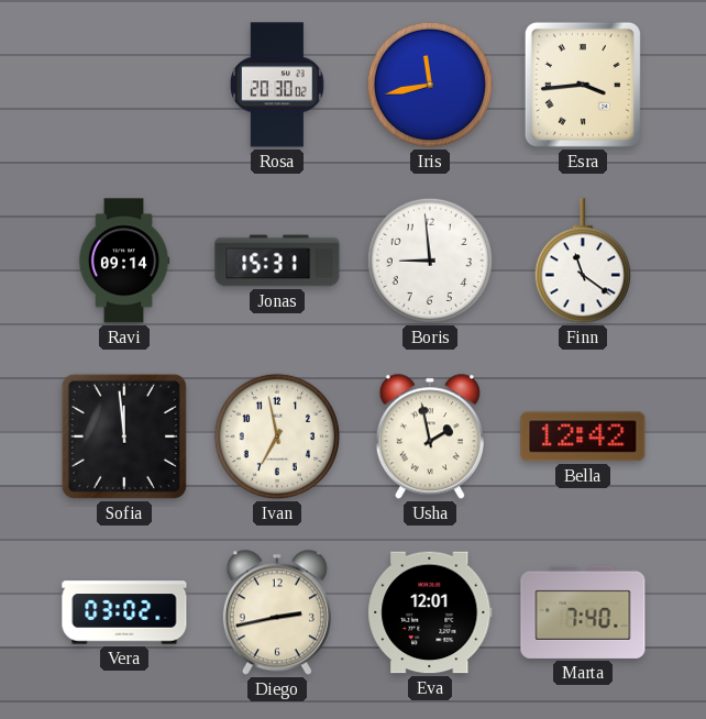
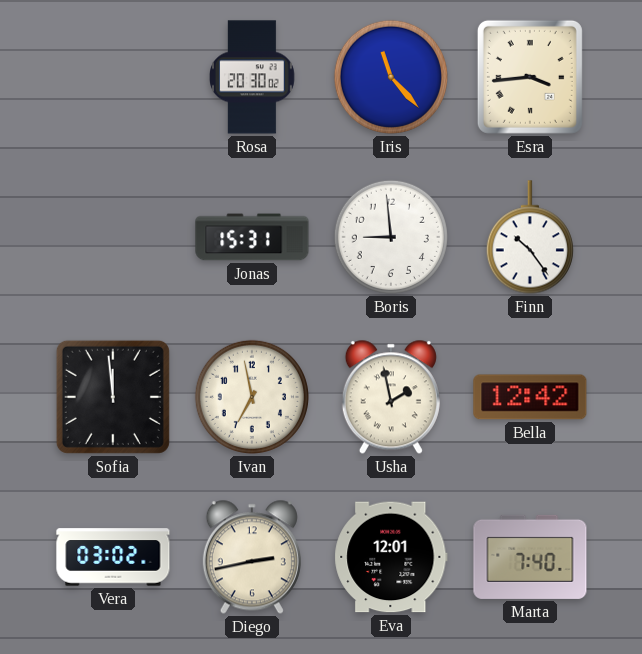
Iris: 11:43 -> 11:23
Ravi: 09:14 -> none
Finn: 11:21 -> 10:24
